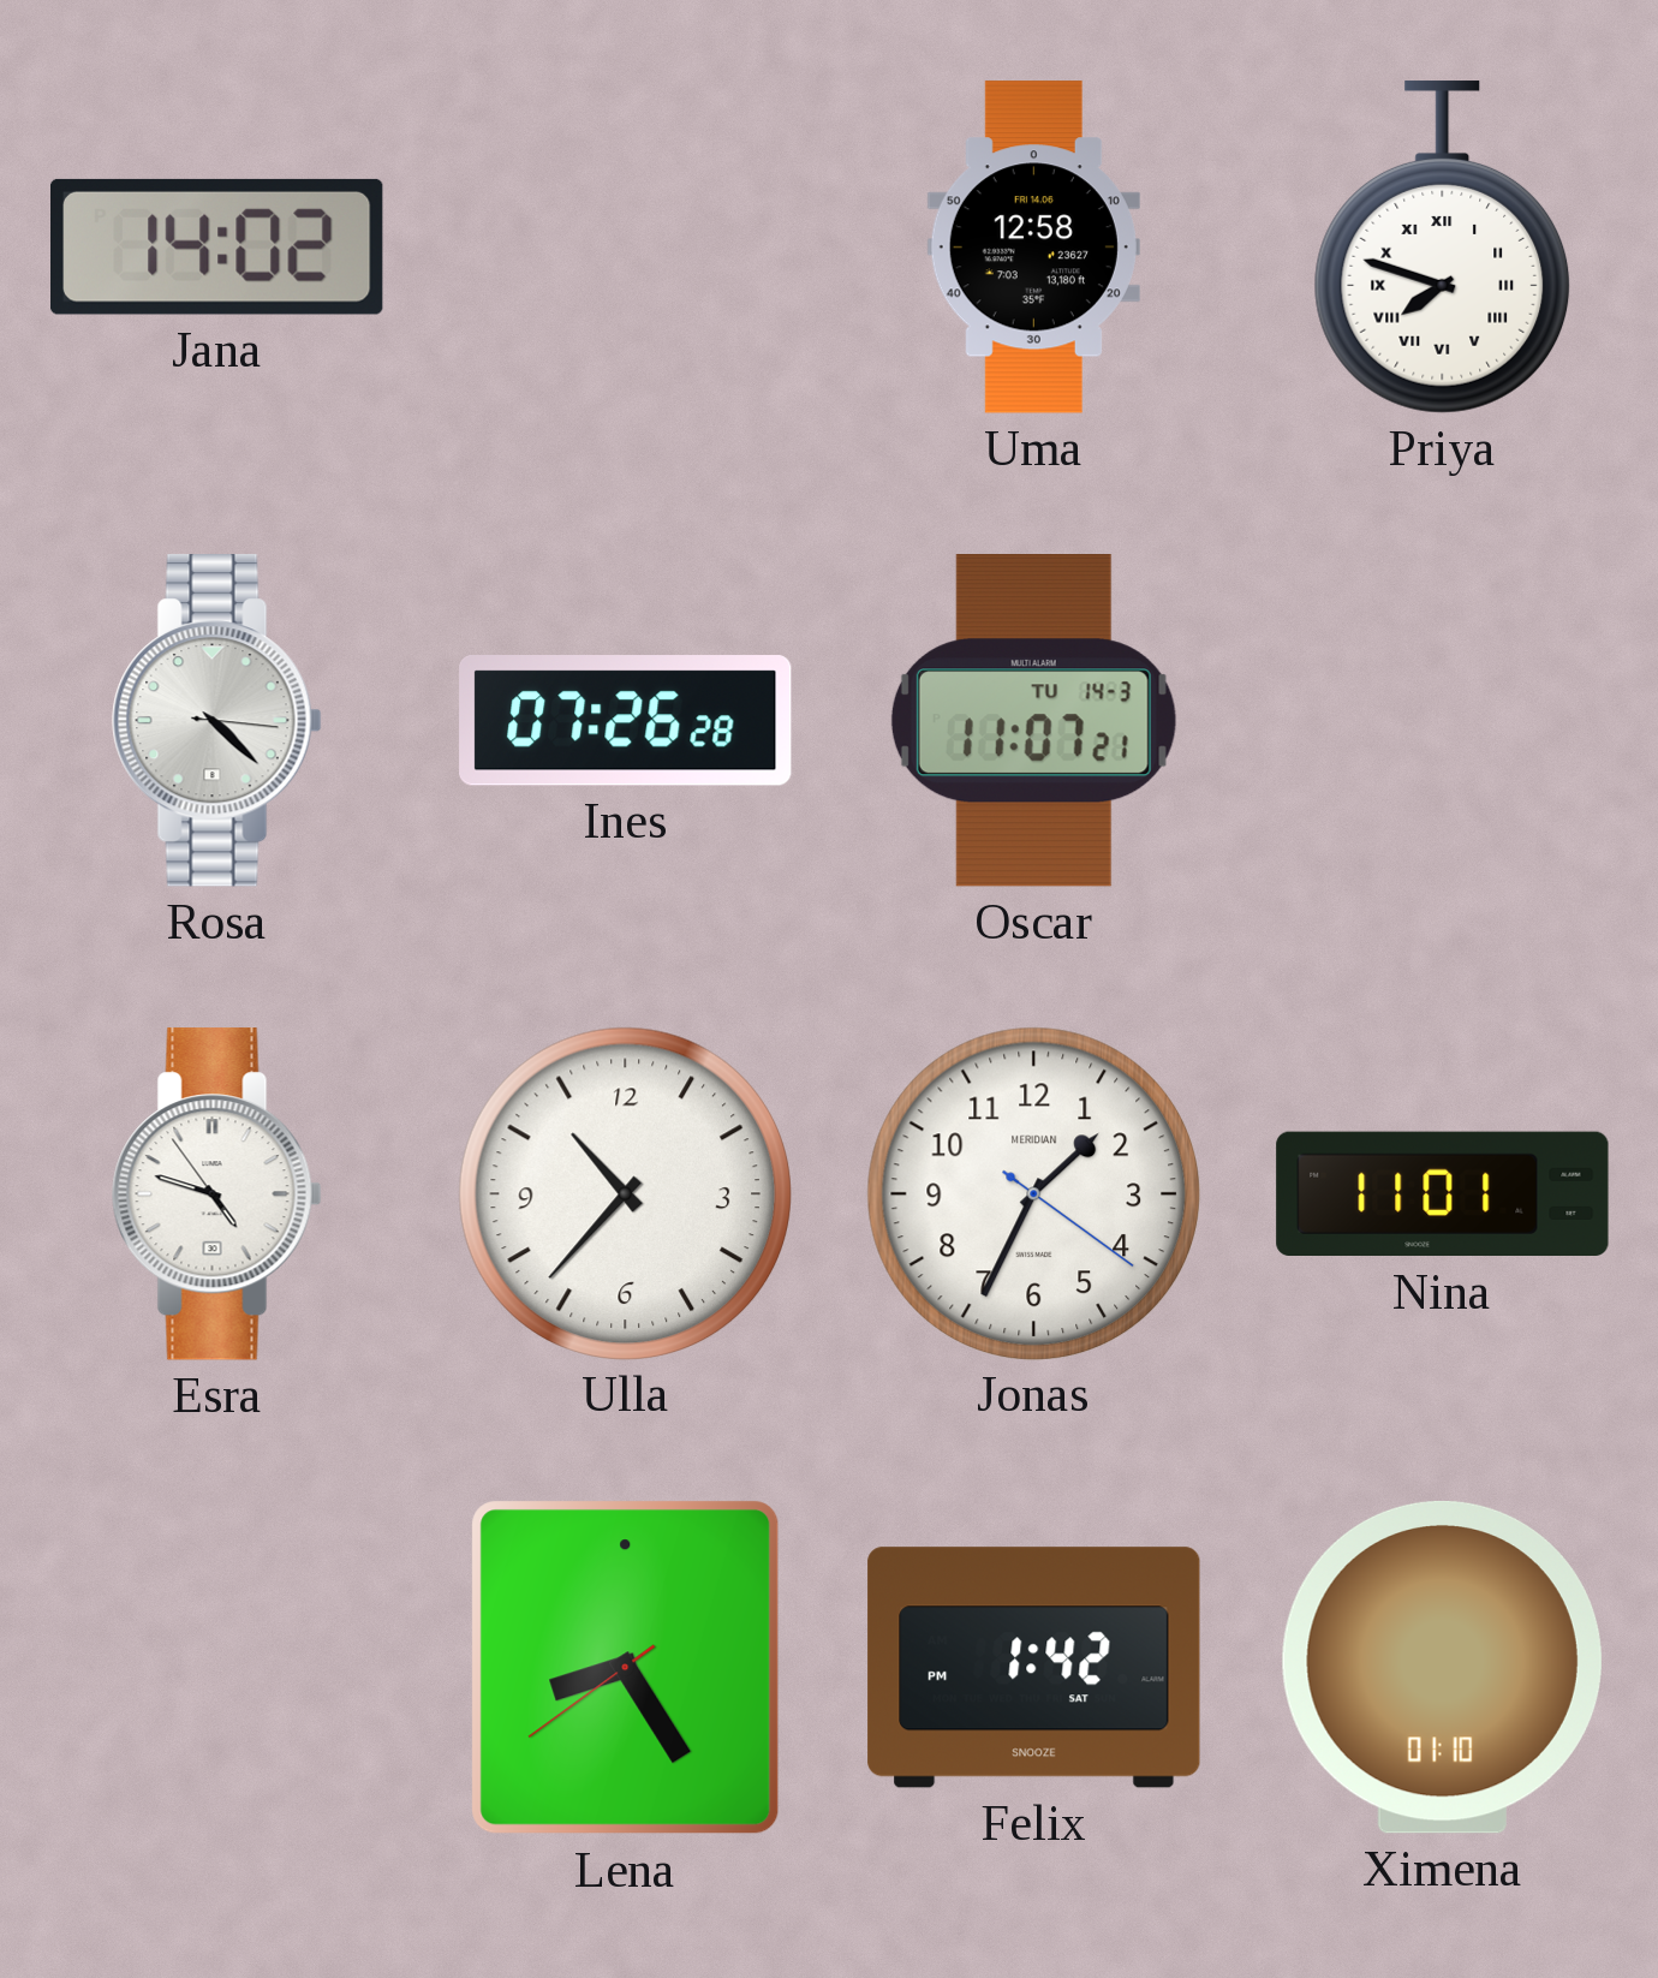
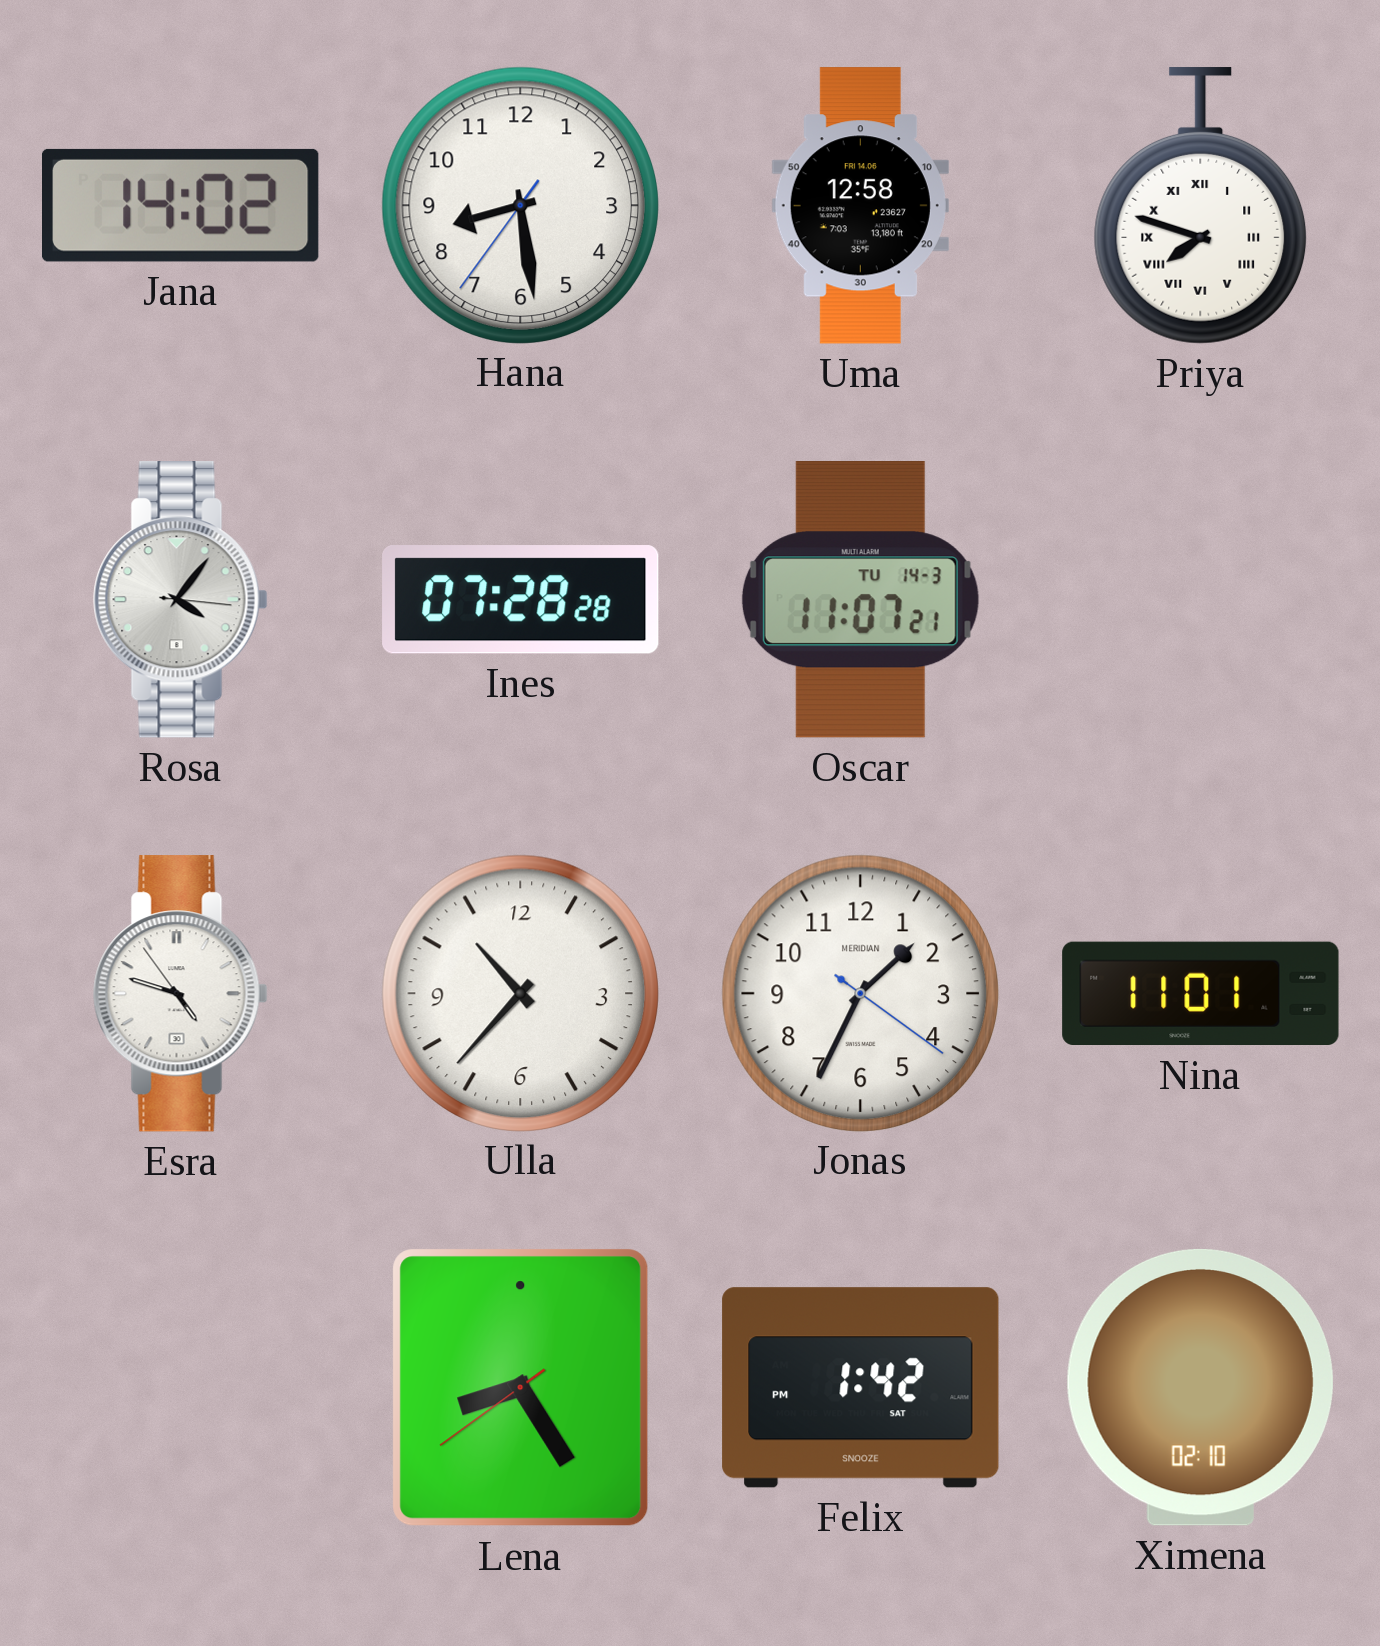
Hana: none -> 8:28
Rosa: 4:22 -> 4:06
Ines: 07:26 -> 07:28
Ximena: 01:10 -> 02:10
